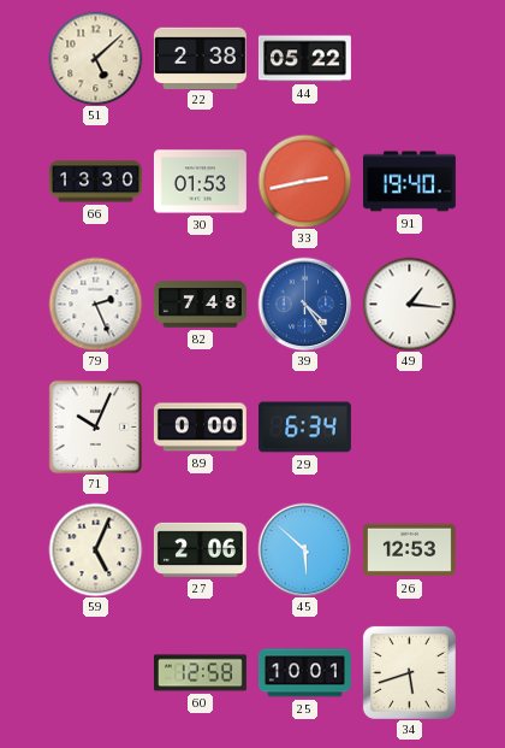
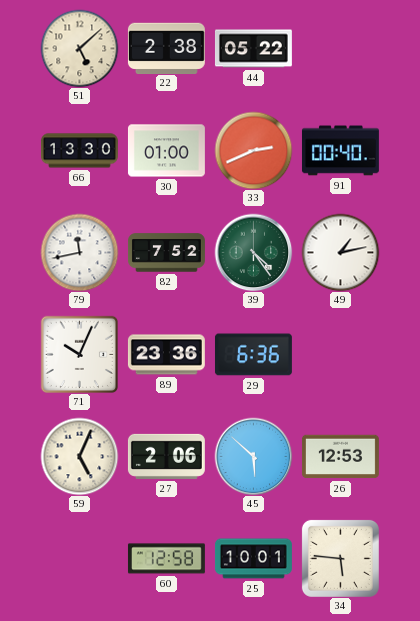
30: 01:53 -> 01:00
33: 2:43 -> 2:41
91: 19:40 -> 00:40
79: 2:26 -> 11:43
82: 7:48 -> 7:52
39 dial: blue -> green
49: 1:16 -> 1:13
89: 0:00 -> 23:36
29: 6:34 -> 6:36
34: 5:42 -> 5:46
